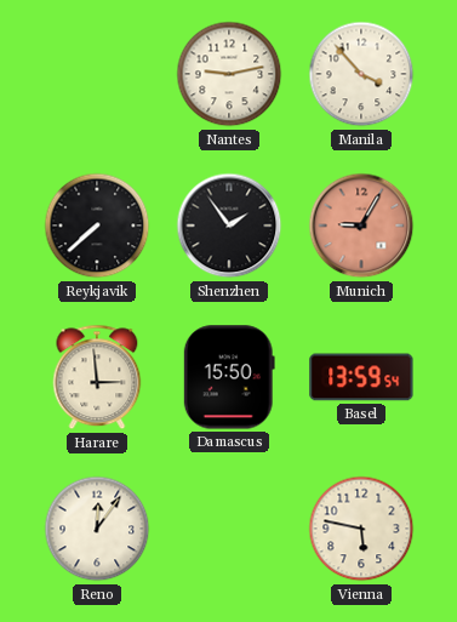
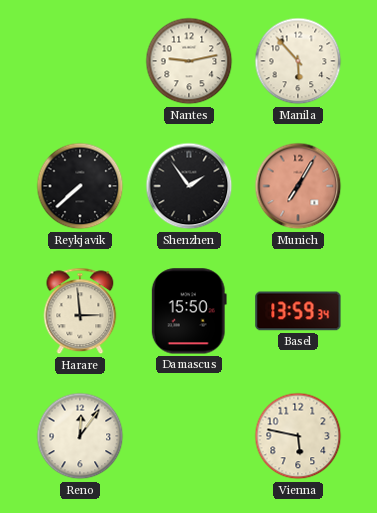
Manila: 3:53 -> 5:53
Munich: 9:05 -> 7:05
Basel: 13:59:54 -> 13:59:34
